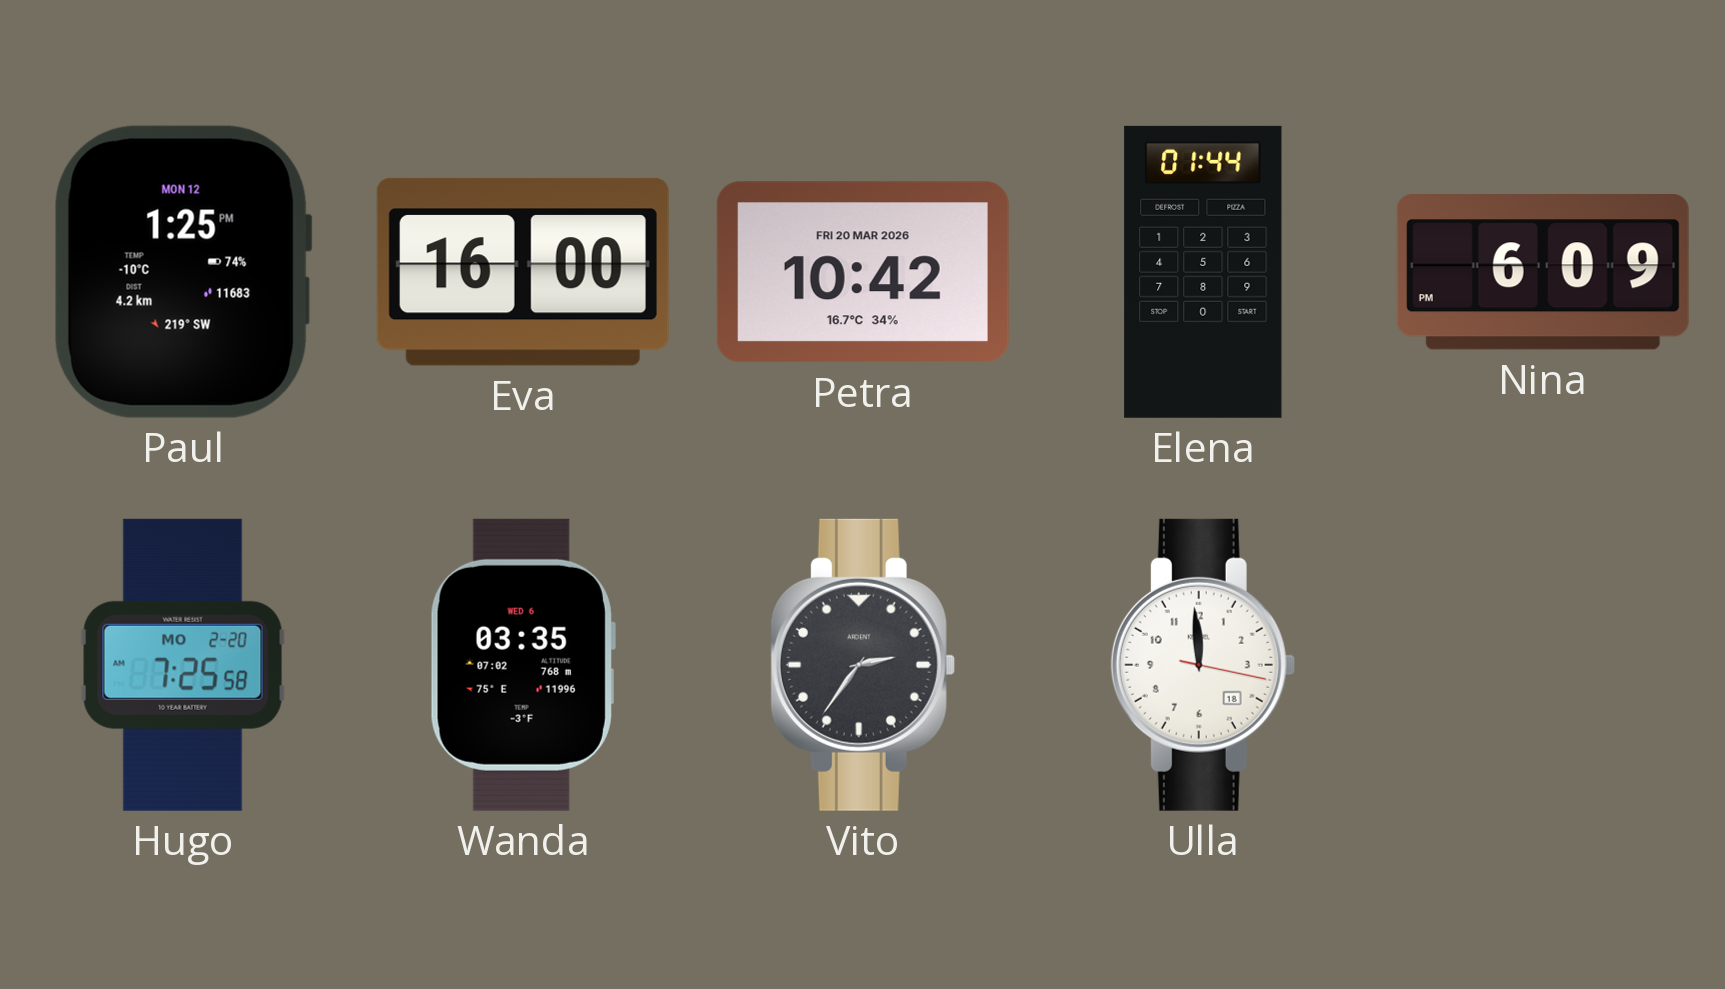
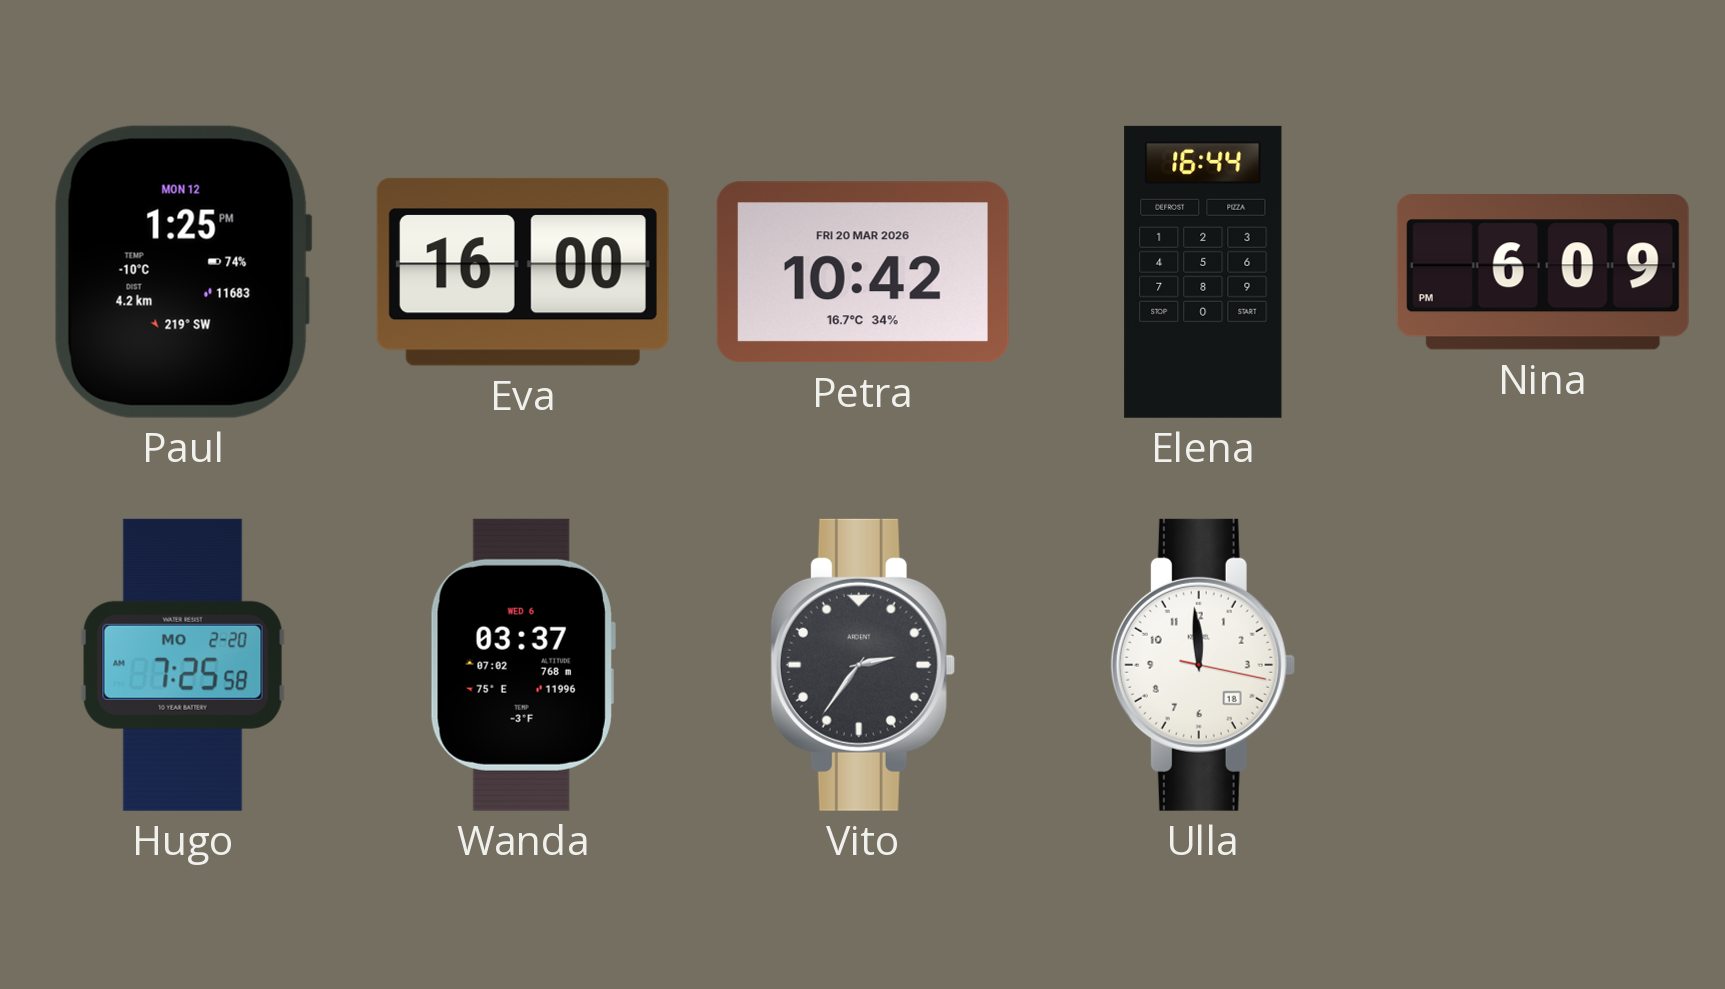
Elena: 01:44 -> 16:44
Wanda: 03:35 -> 03:37
